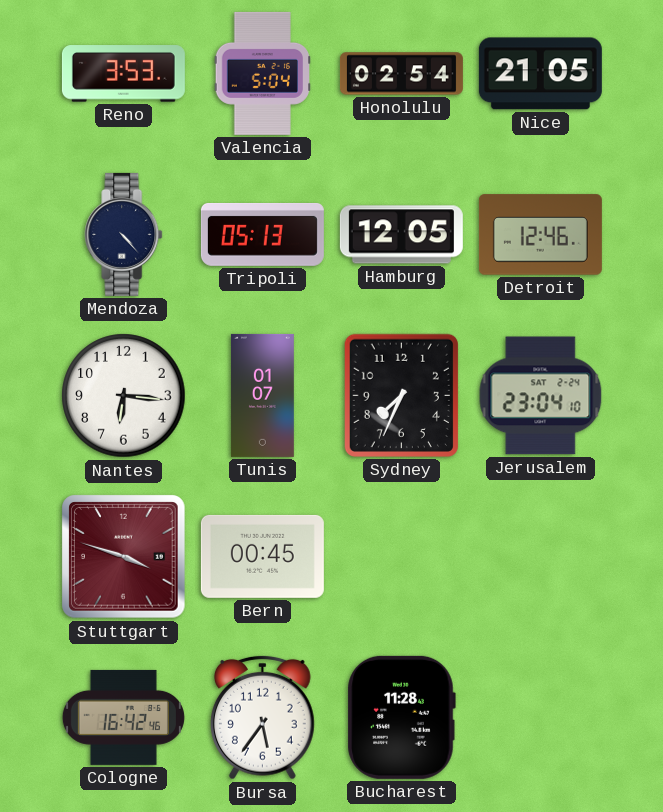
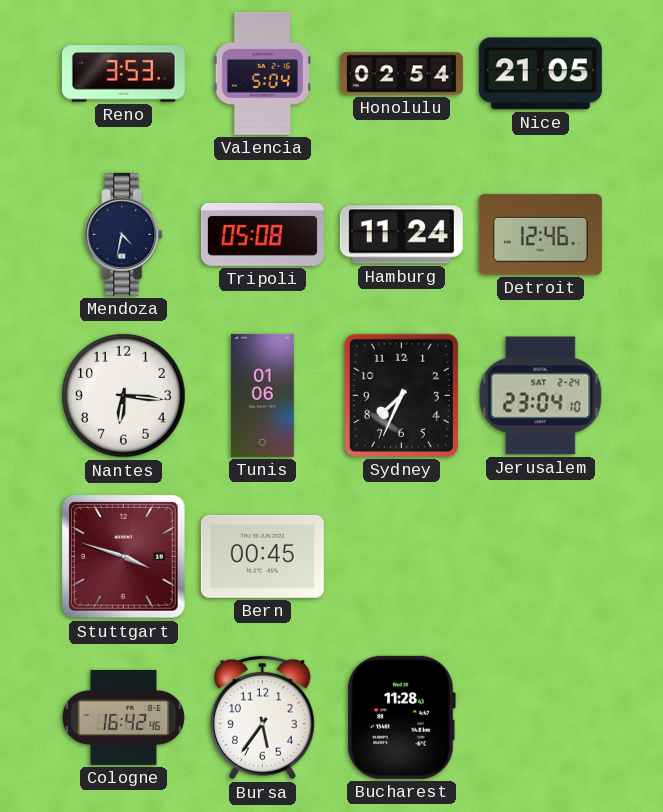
Mendoza: 4:23 -> 4:32
Tripoli: 05:13 -> 05:08
Hamburg: 12:05 -> 11:24
Tunis: 01:07 -> 01:06
